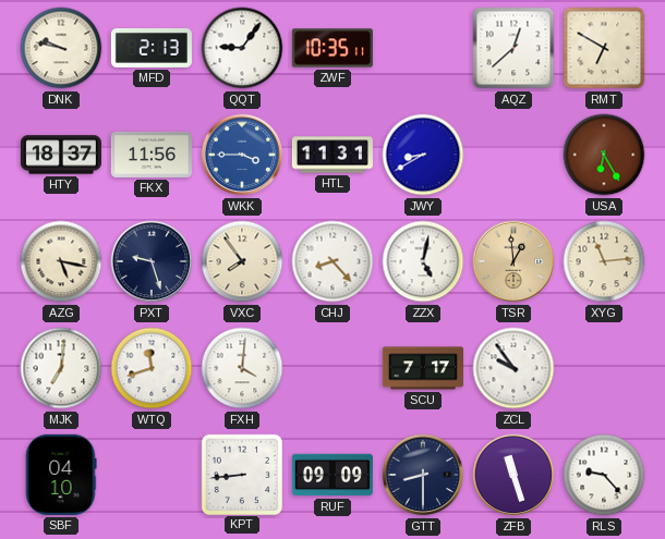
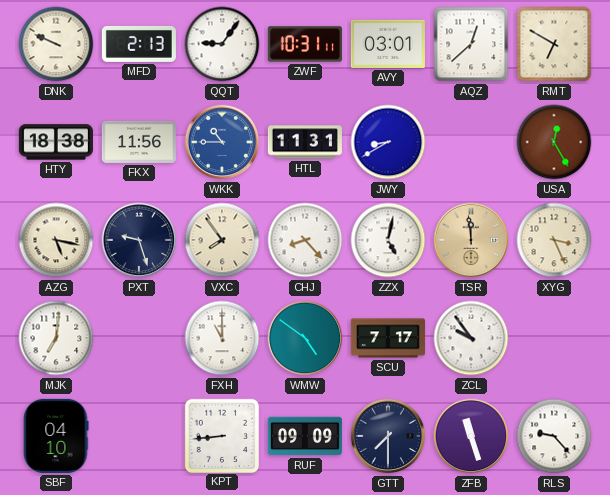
DNK: 9:47 -> 9:49
ZWF: 10:35 -> 10:31
AVY: none -> 03:01
HTY: 18:37 -> 18:38
WKK: 3:45 -> 10:45
USA: 6:25 -> 12:25
TSR: 12:59 -> 11:59
XYG: 11:14 -> 3:26
WTQ: 11:42 -> none
FXH: 4:01 -> 11:00
WMW: none -> 4:51
GTT: 8:30 -> 7:30
